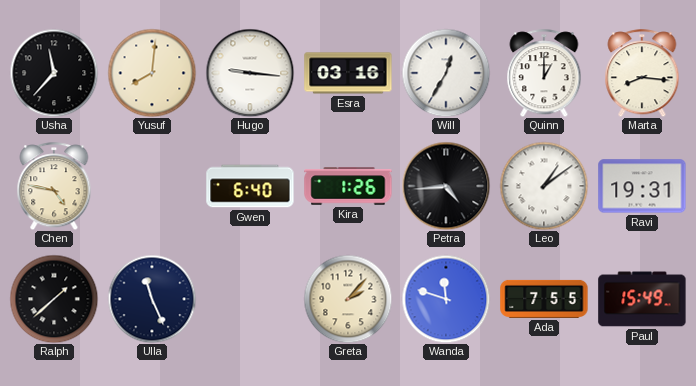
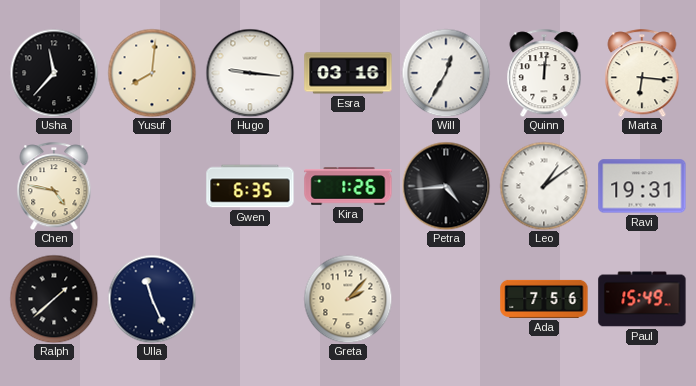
Quinn: 1:00 -> 12:01
Marta: 8:16 -> 6:16
Gwen: 6:40 -> 6:35
Wanda: 11:48 -> none
Ada: 7:55 -> 7:56
